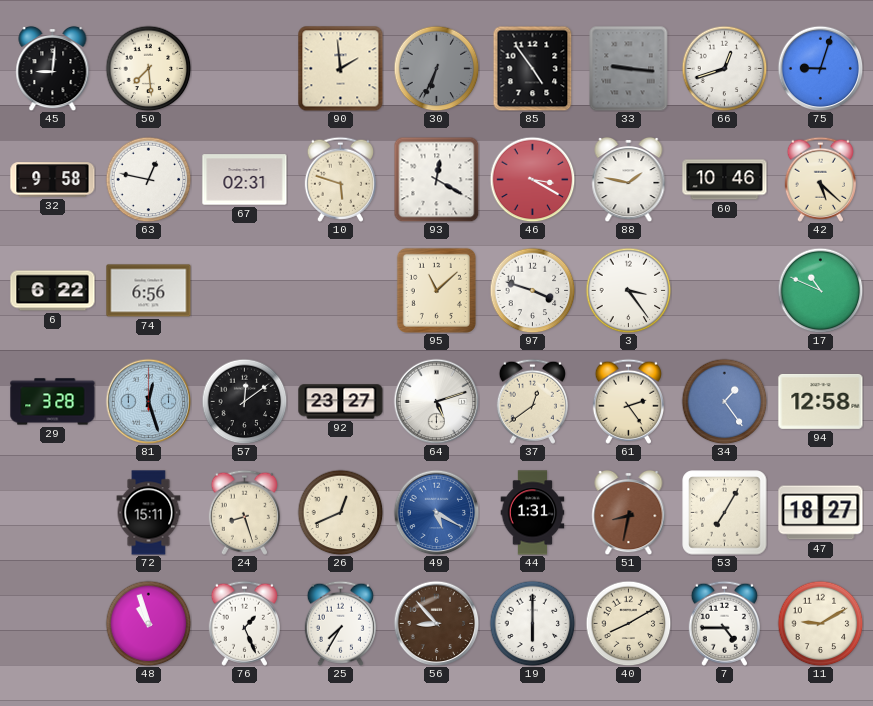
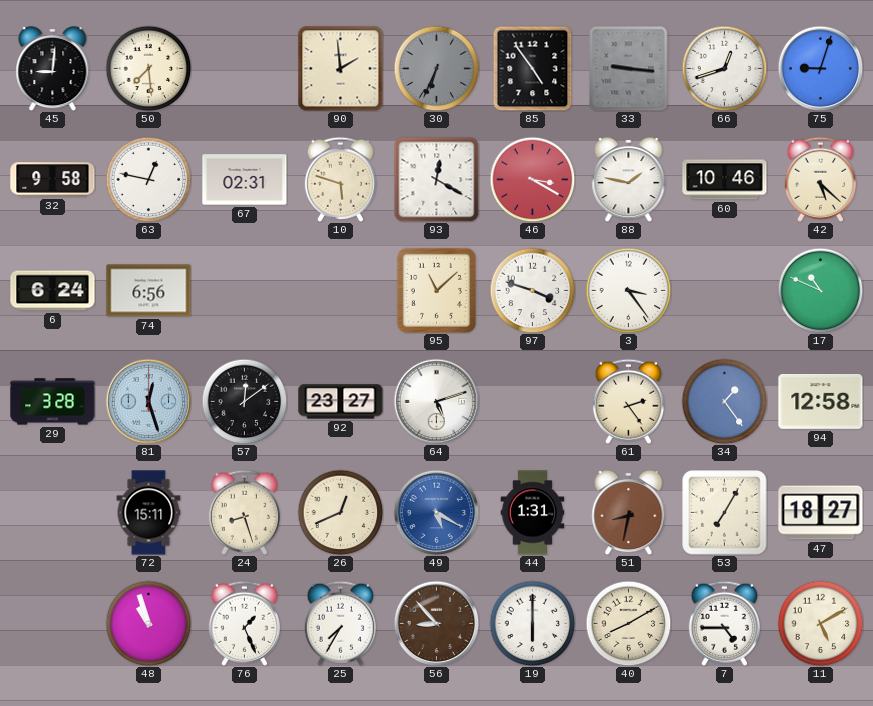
6: 6:22 -> 6:24
37: 12:39 -> none
11: 9:10 -> 5:10
